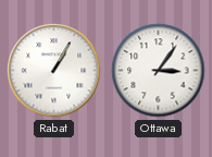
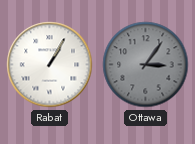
Ottawa dial: white -> grey
